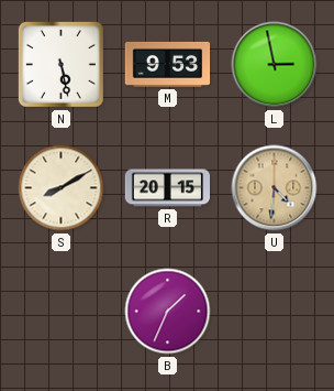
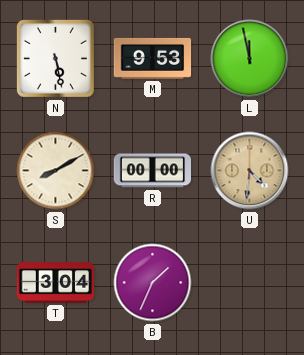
L: 2:58 -> 11:58
R: 20:15 -> 00:00
T: none -> 3:04
